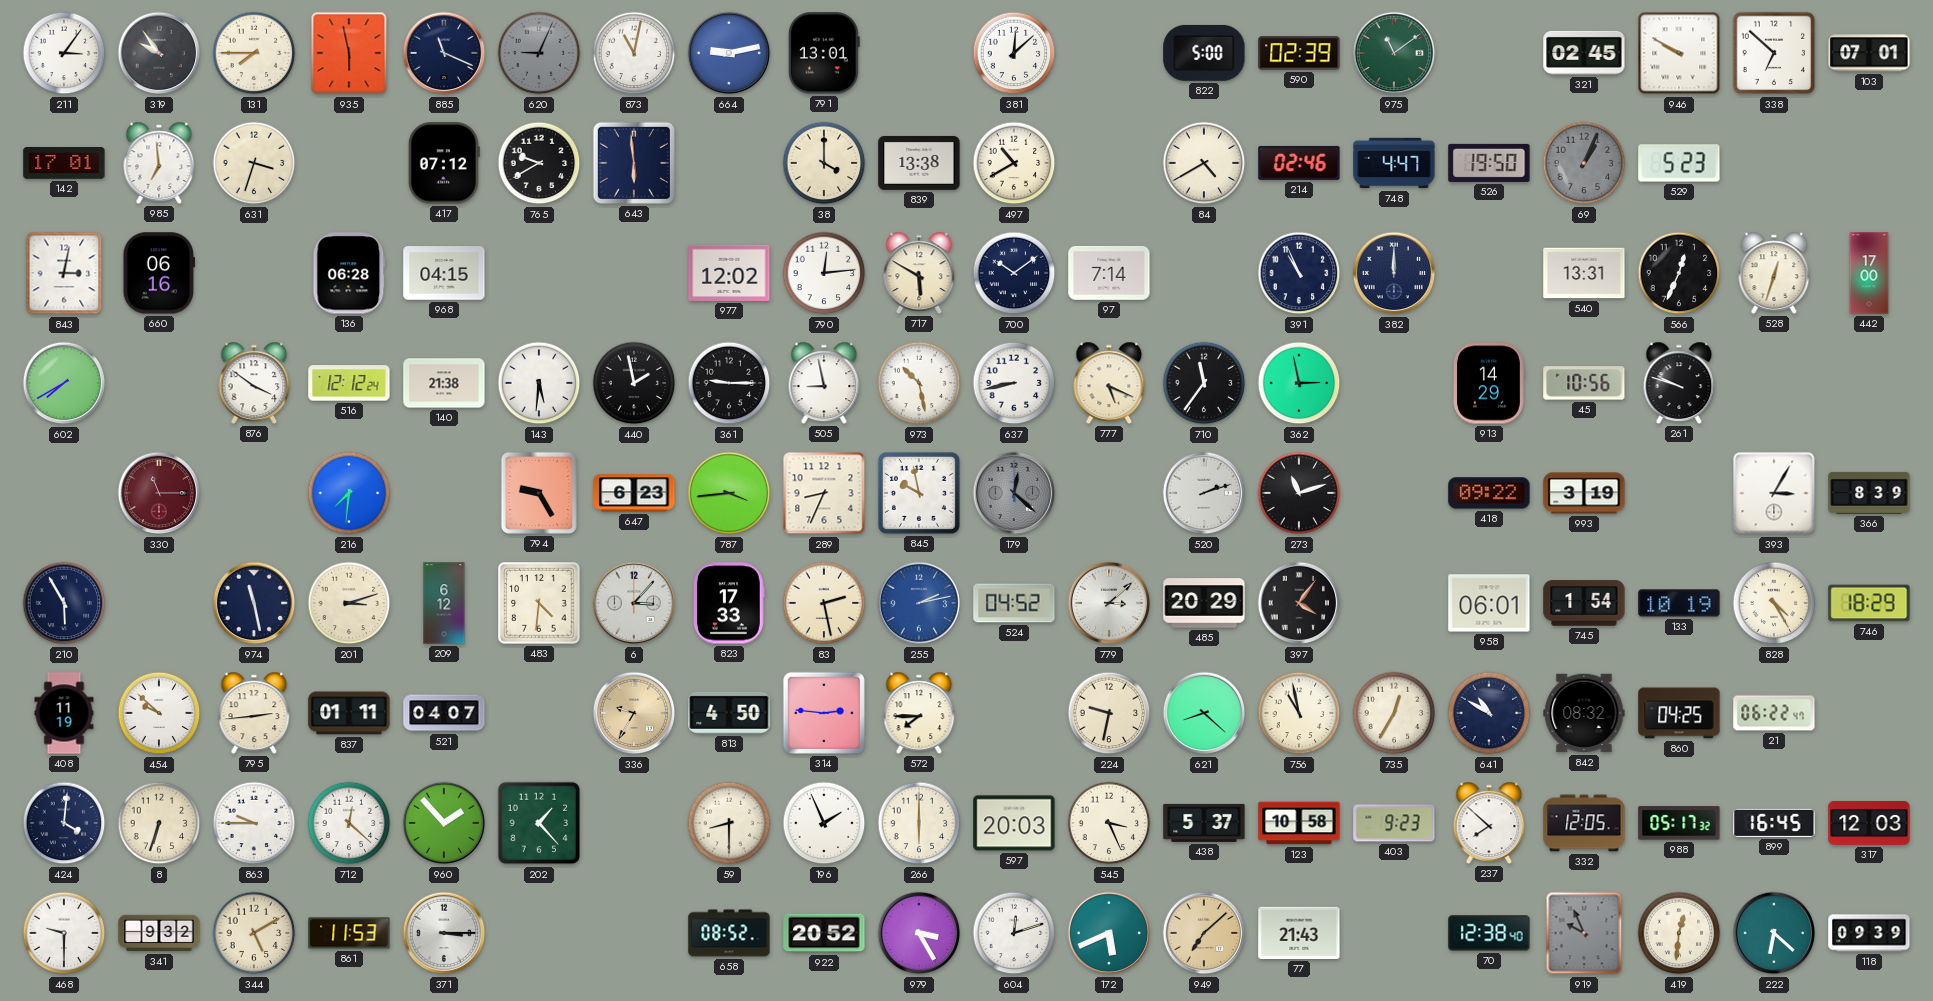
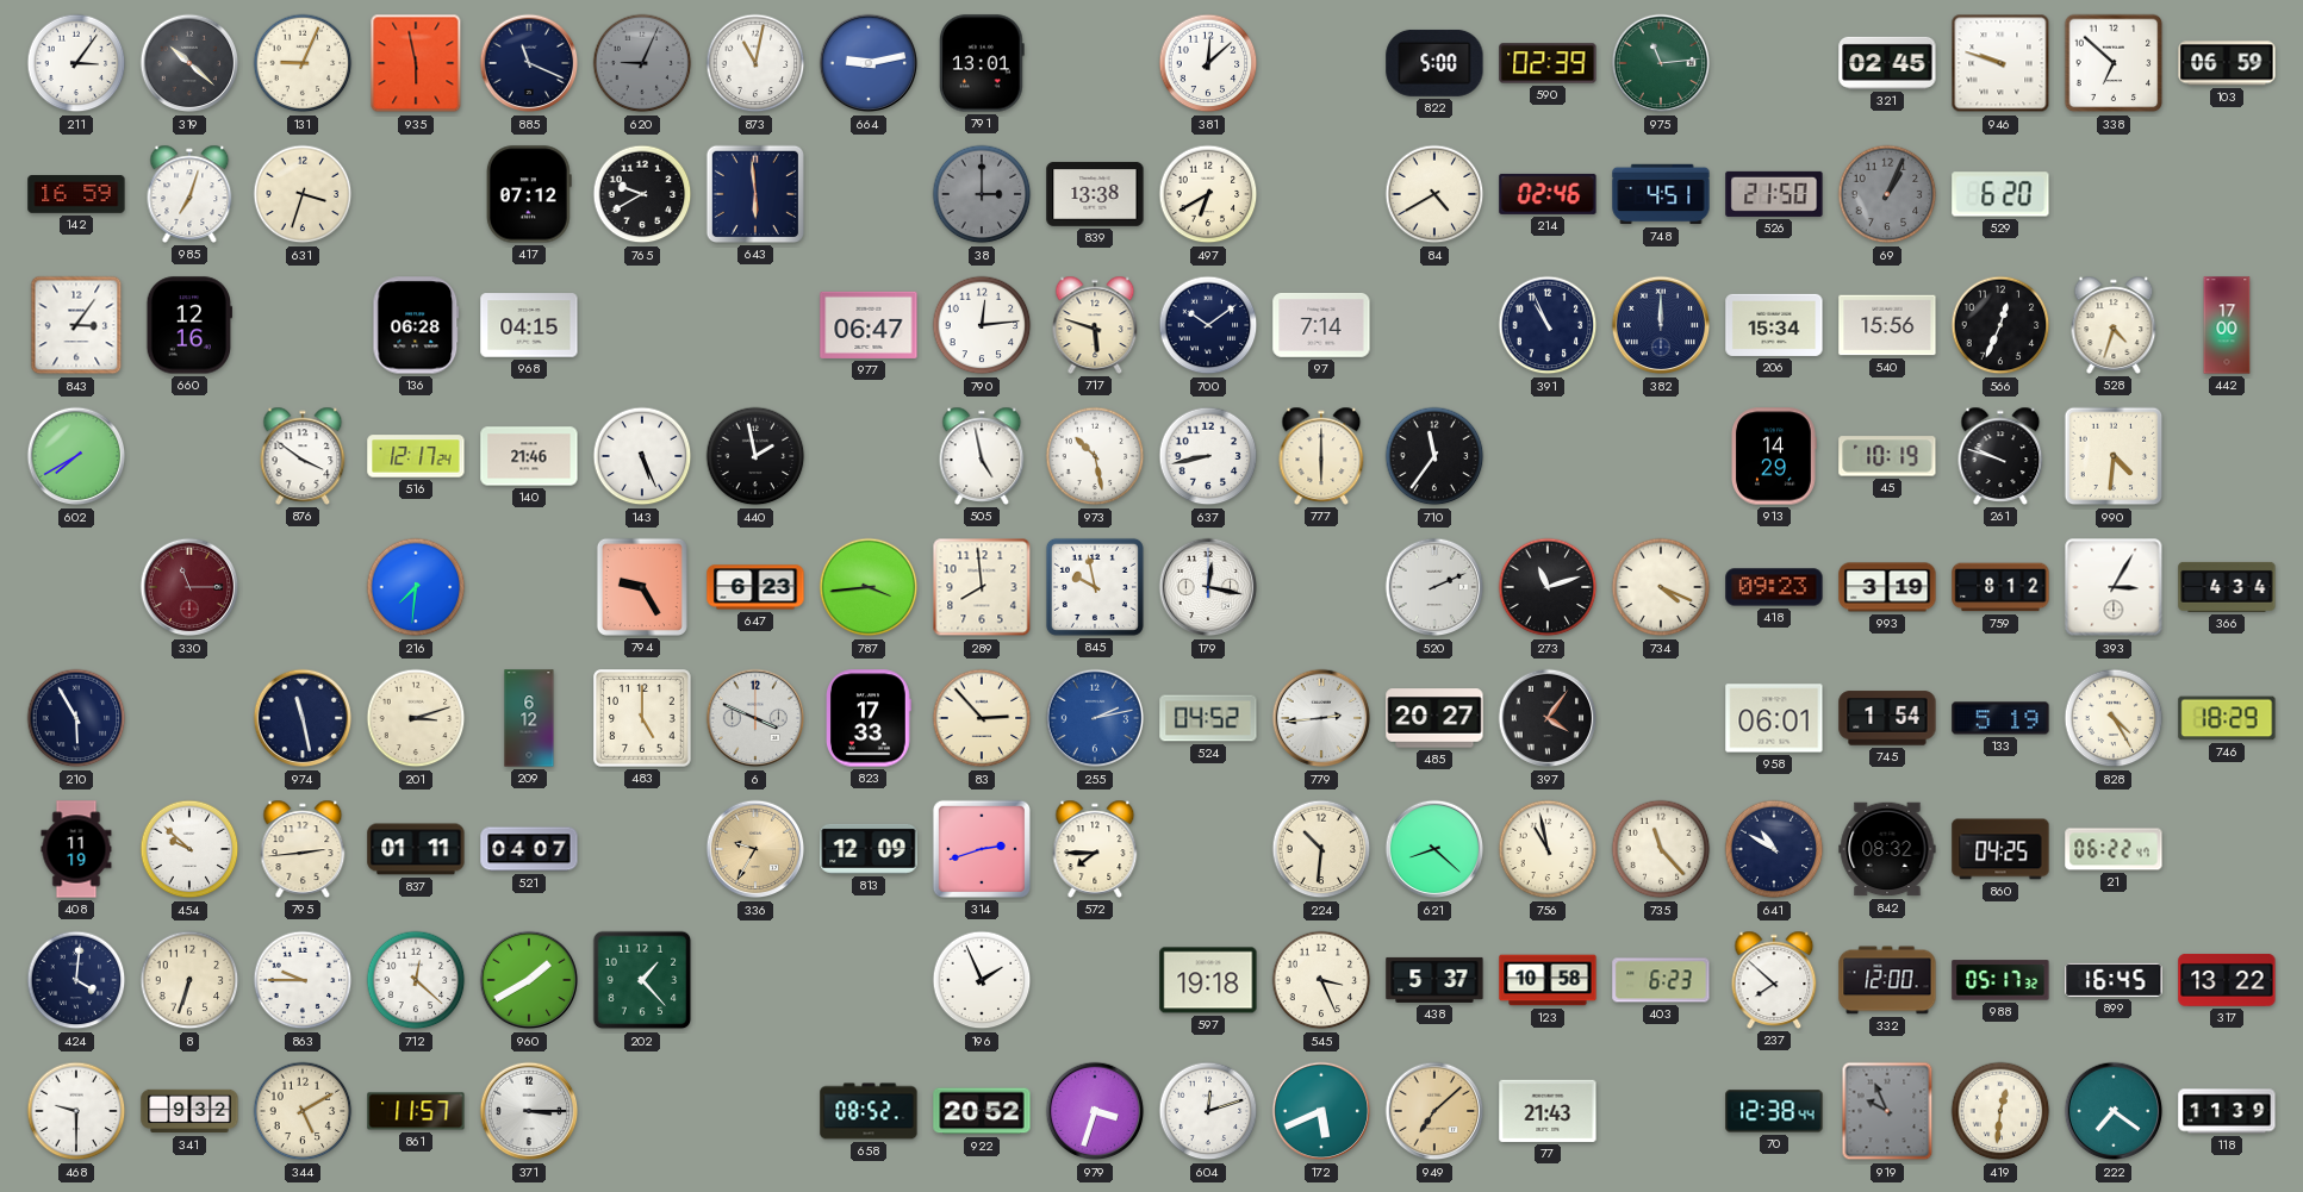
319: 9:54 -> 10:22
131: 7:45 -> 9:04
975: 11:09 -> 11:14
946: 9:50 -> 9:48
103: 07:01 -> 06:59
142: 17:01 -> 16:59
985: 6:59 -> 7:03
38: 4:00 -> 3:00
38 dial: cream -> grey
497: 10:40 -> 6:40
748: 4:47 -> 4:51
526: 19:50 -> 21:50
529: 5:23 -> 6:20
843: 3:02 -> 3:06
660: 06:16 -> 12:16
977: 12:02 -> 06:47
717: 5:50 -> 5:48
206: none -> 15:34
540: 13:31 -> 15:56
528: 12:33 -> 4:33
516: 12:12 -> 12:17
140: 21:38 -> 21:46
143: 5:31 -> 5:26
361: 9:15 -> none
505: 8:58 -> 4:58
777: 5:19 -> 6:00
362: 2:58 -> none
45: 10:56 -> 10:19
990: none -> 4:31
289: 8:34 -> 7:59
179: 12:22 -> 12:17
179 dial: grey -> white
520: 2:12 -> 2:11
734: none -> 4:19
418: 09:22 -> 09:23
759: none -> 8:12
366: 8:39 -> 4:34
483: 4:31 -> 5:00
6: 3:07 -> 3:49
83: 2:28 -> 2:53
779: 3:08 -> 2:44
485: 20:29 -> 20:27
133: 10:19 -> 5:19
813: 4:50 -> 12:09
314: 2:46 -> 2:42
224: 9:32 -> 10:31
735: 12:35 -> 11:23
960: 1:53 -> 1:40
59: 8:30 -> none
266: 6:00 -> none
597: 20:03 -> 19:18
403: 9:23 -> 6:23
332: 12:05 -> 12:00
317: 12:03 -> 13:22
861: 11:53 -> 11:57
979: 3:25 -> 3:33
70: 12:38:40 -> 12:38:44
222: 6:22 -> 7:21
118: 09:39 -> 11:39
